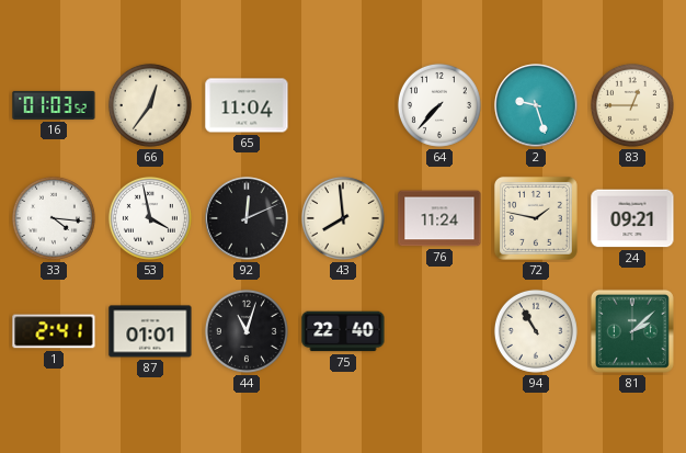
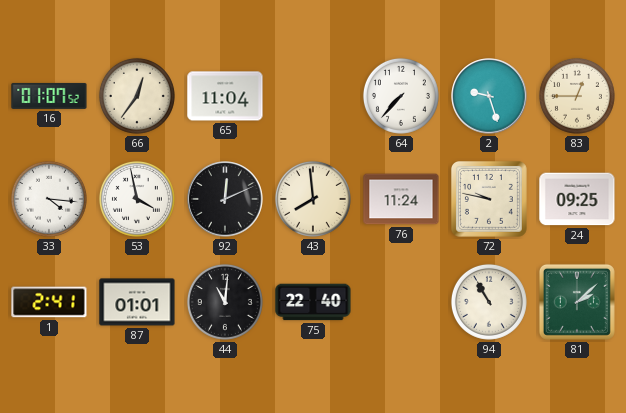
16: 01:03 -> 01:07
72: 1:47 -> 9:47
24: 09:21 -> 09:25
44: 11:03 -> 11:01
